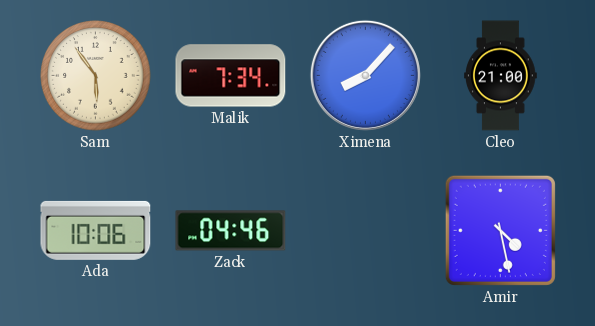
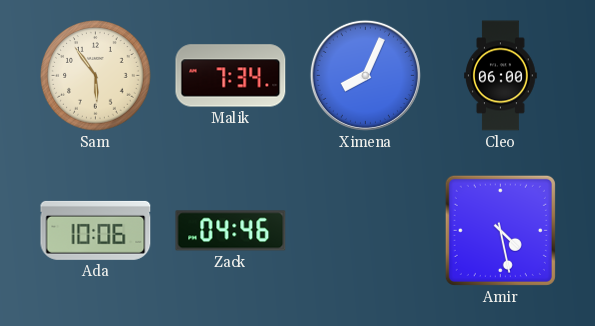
Ximena: 8:07 -> 8:04
Cleo: 21:00 -> 06:00
